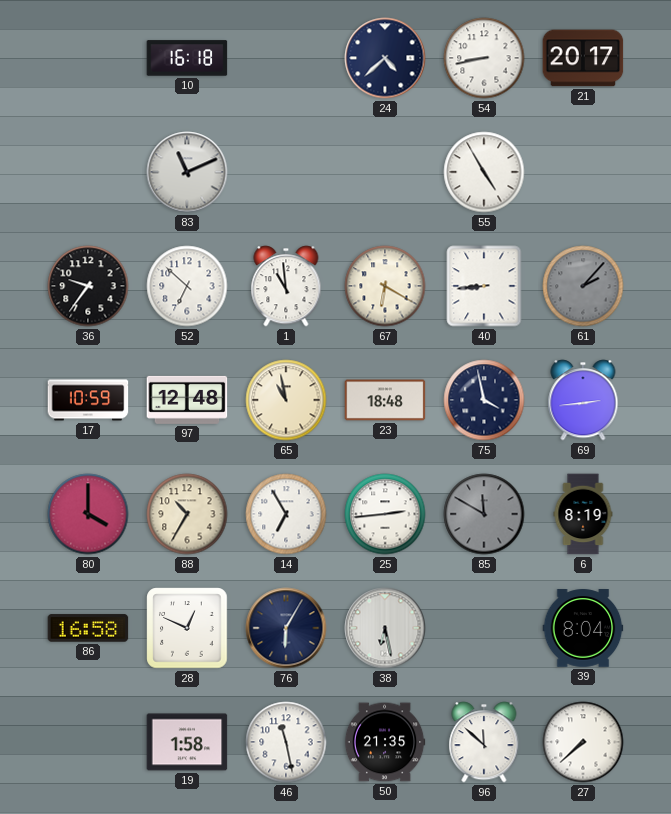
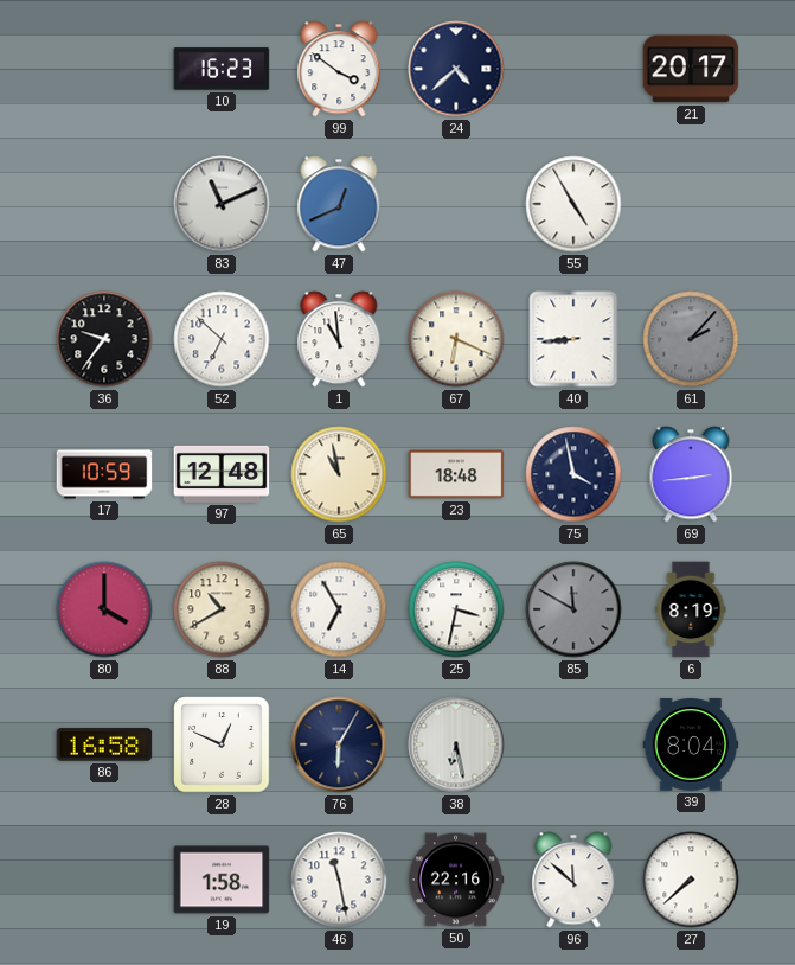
10: 16:18 -> 16:23
99: none -> 3:51
54: 8:43 -> none
47: none -> 12:41
67: 6:20 -> 6:19
88: 10:35 -> 10:40
25: 2:44 -> 3:32
50: 21:35 -> 22:16
